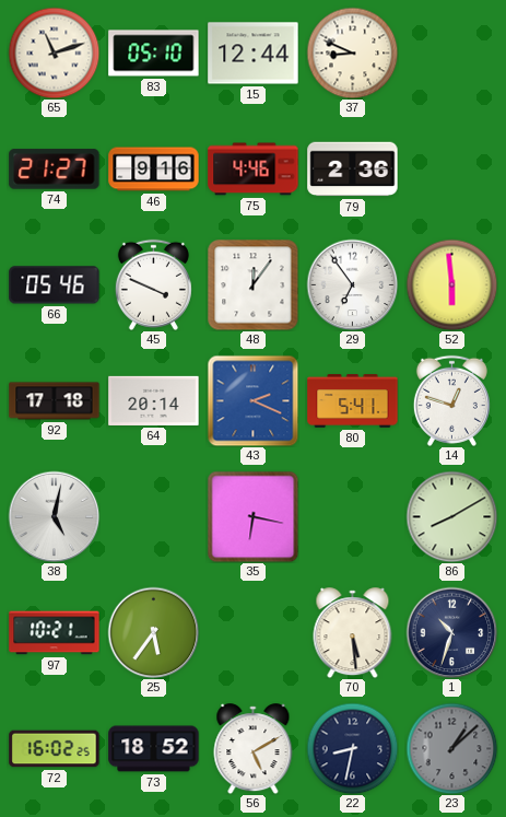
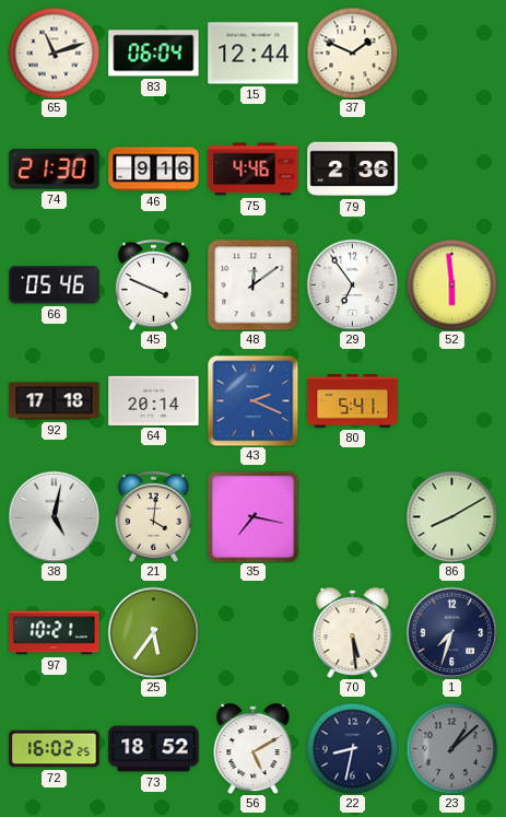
83: 05:10 -> 06:04
37: 8:49 -> 1:49
74: 21:27 -> 21:30
48: 12:06 -> 12:09
14: 12:48 -> none
21: none -> 4:01
35: 6:17 -> 7:17
1: 10:33 -> 7:33
